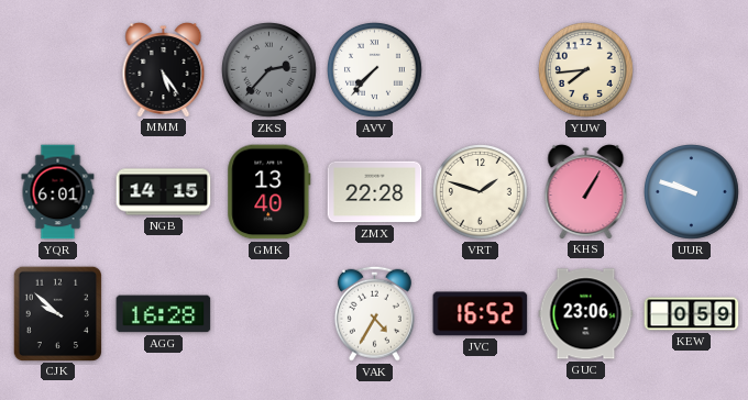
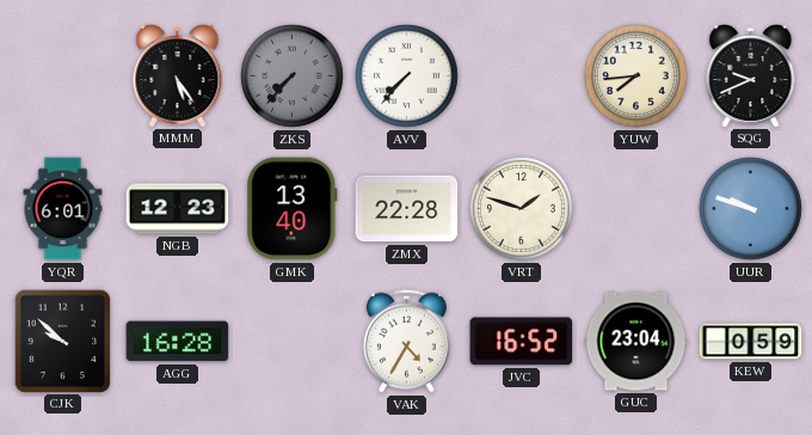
ZKS: 2:37 -> 7:37
SQG: none -> 9:41
NGB: 14:15 -> 12:23
KHS: 1:05 -> none
GUC: 23:06 -> 23:04
